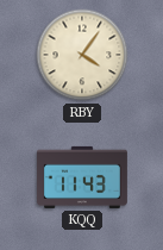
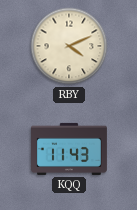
RBY: 4:06 -> 4:11
